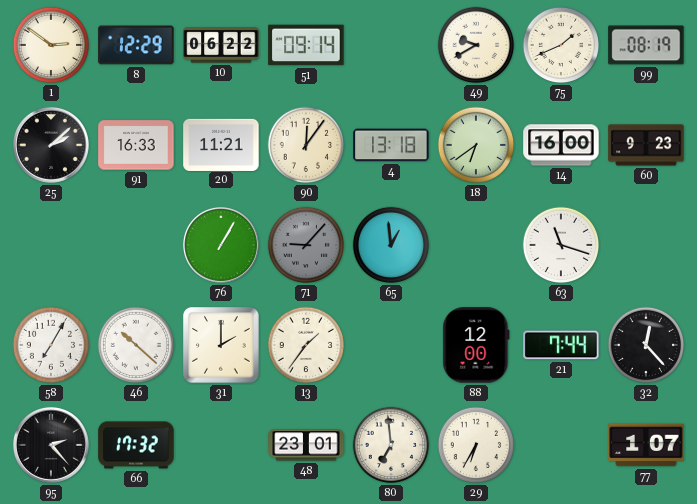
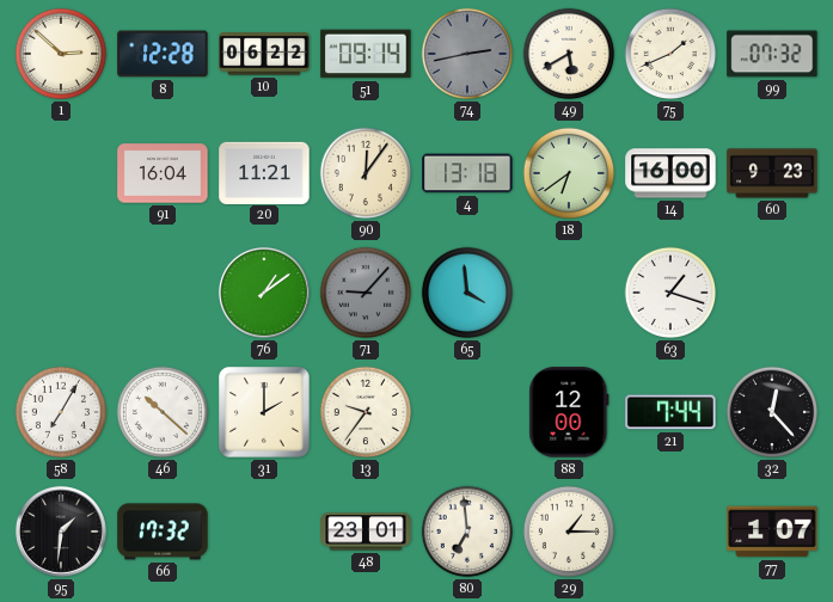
1: 2:51 -> 2:52
8: 12:29 -> 12:28
74: none -> 2:43
49: 9:40 -> 5:40
99: 08:19 -> 07:32
25: 2:08 -> none
91: 16:33 -> 16:04
76: 1:05 -> 1:09
65: 12:59 -> 3:59
63: 11:18 -> 1:18
13: 1:36 -> 9:36
95: 2:23 -> 1:31
29: 6:35 -> 1:15
